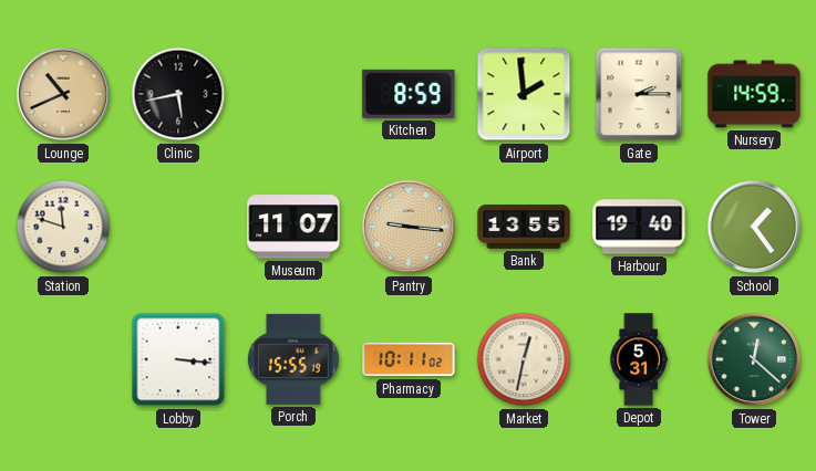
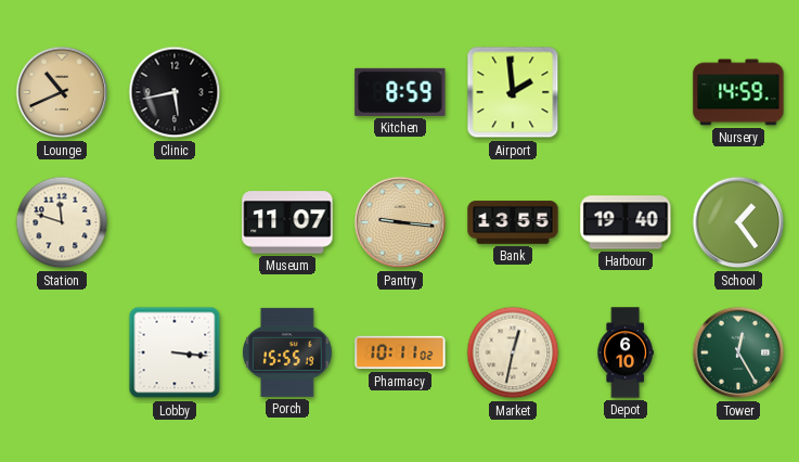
Gate: 2:15 -> none
Depot: 5:31 -> 6:10
Tower: 12:22 -> 12:25
